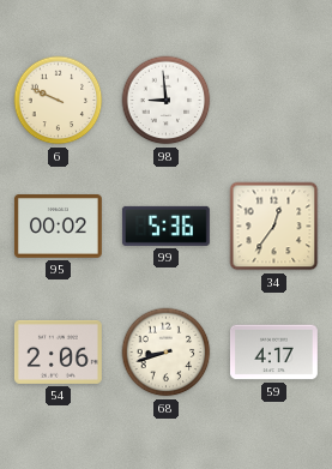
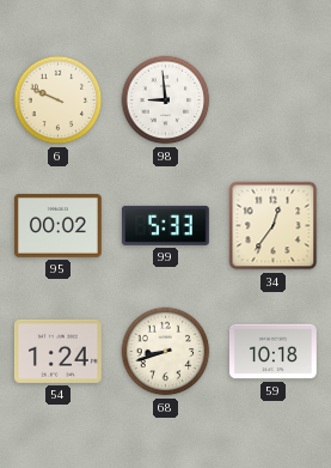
99: 5:36 -> 5:33
54: 2:06 -> 1:24
59: 4:17 -> 10:18
